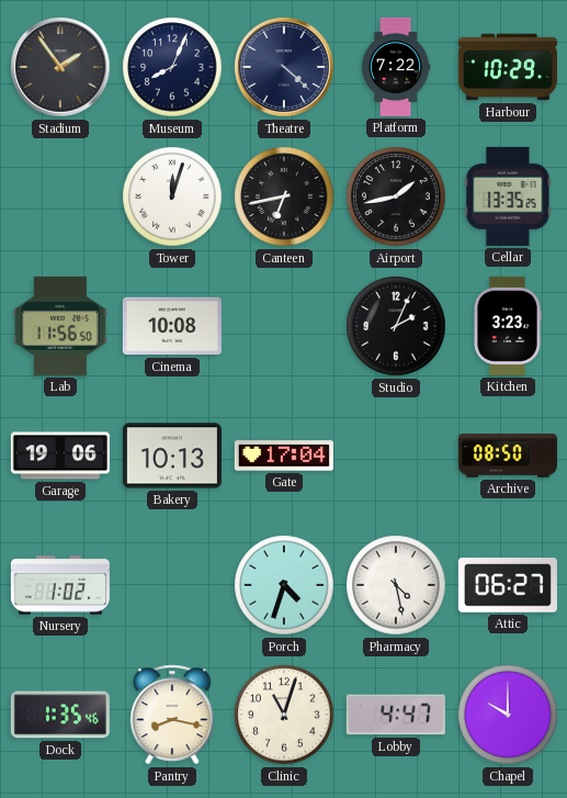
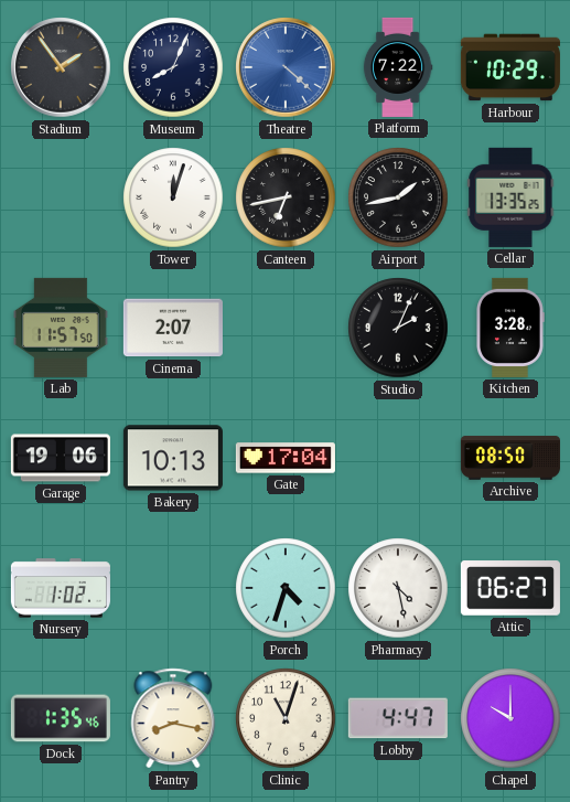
Theatre dial: navy -> blue
Lab: 11:56 -> 11:57
Cinema: 10:08 -> 2:07
Kitchen: 3:23 -> 3:28
